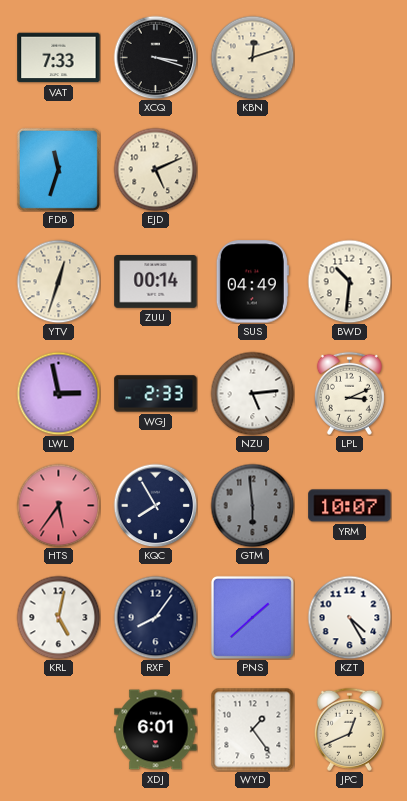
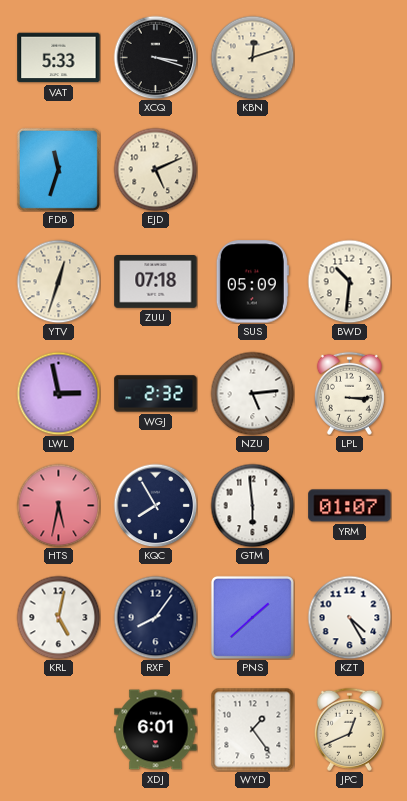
VAT: 7:33 -> 5:33
ZUU: 00:14 -> 07:18
SUS: 04:49 -> 05:09
WGJ: 2:33 -> 2:32
LPL: 3:11 -> 3:15
HTS: 5:36 -> 5:32
GTM dial: grey -> white
YRM: 10:07 -> 01:07
